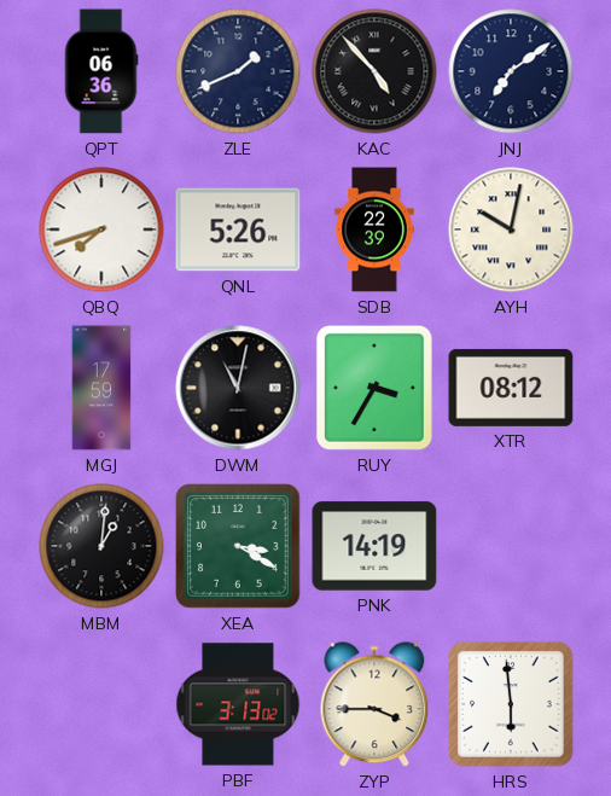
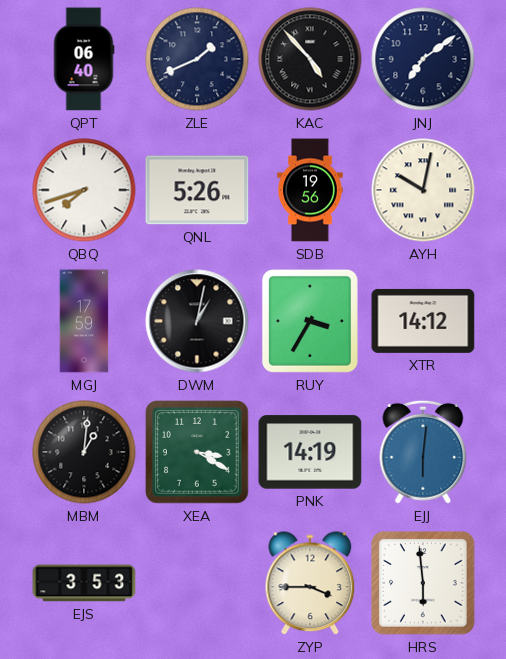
QPT: 06:36 -> 06:40
SDB: 22:39 -> 19:56
DWM: 11:02 -> 1:02
XTR: 08:12 -> 14:12
EJJ: none -> 6:01
EJS: none -> 3:53
PBF: 3:13 -> none
